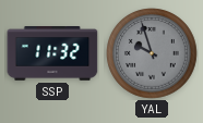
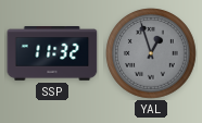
YAL: 9:57 -> 12:57
